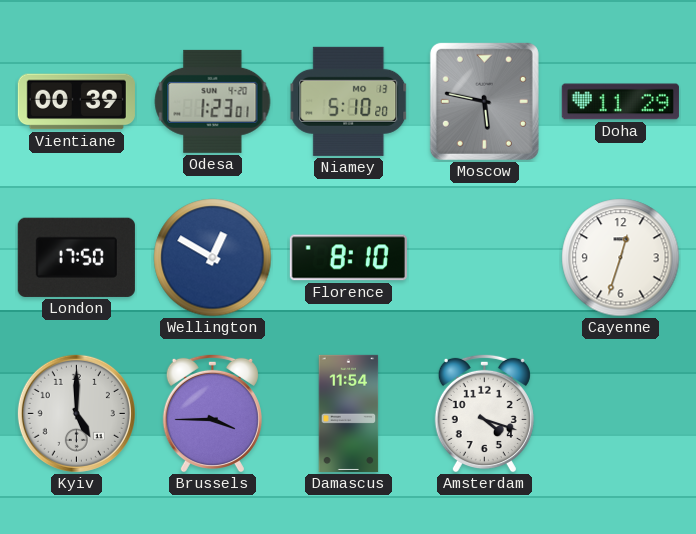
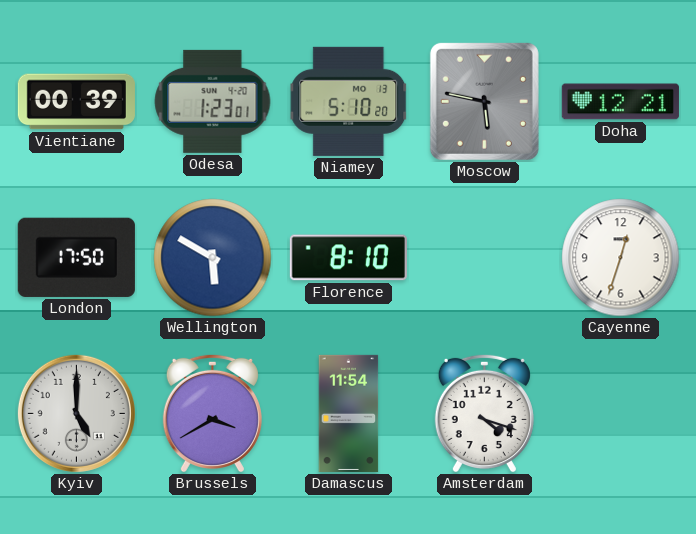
Doha: 11:29 -> 12:21
Wellington: 12:50 -> 5:50
Brussels: 3:45 -> 3:40
